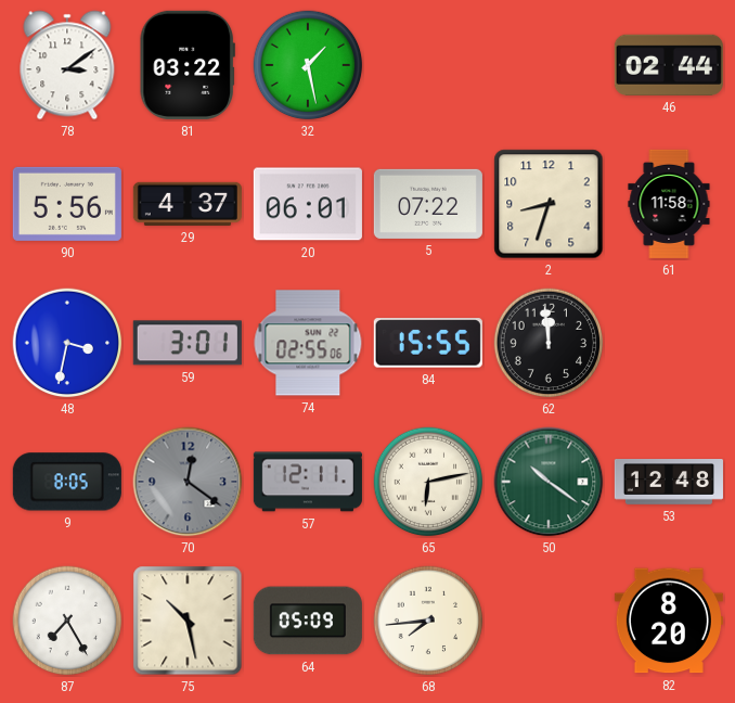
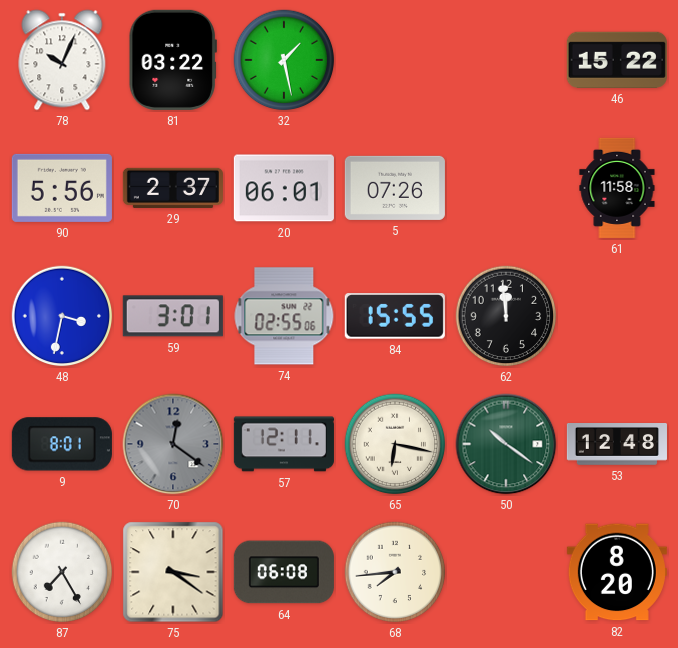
78: 3:09 -> 10:04
46: 02:44 -> 15:22
29: 4:37 -> 2:37
5: 07:22 -> 07:26
2: 8:33 -> none
9: 8:05 -> 8:01
65: 6:13 -> 6:17
75: 10:28 -> 3:21
64: 05:09 -> 06:08
